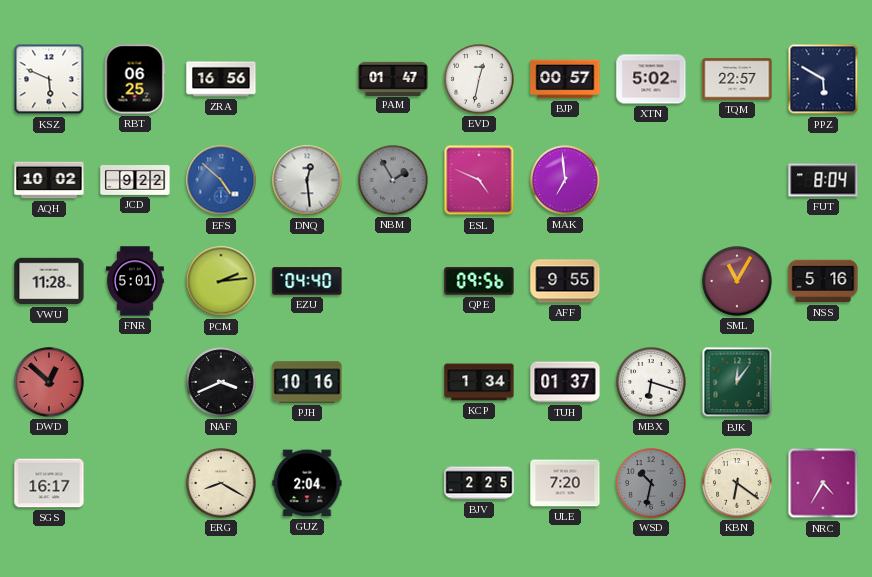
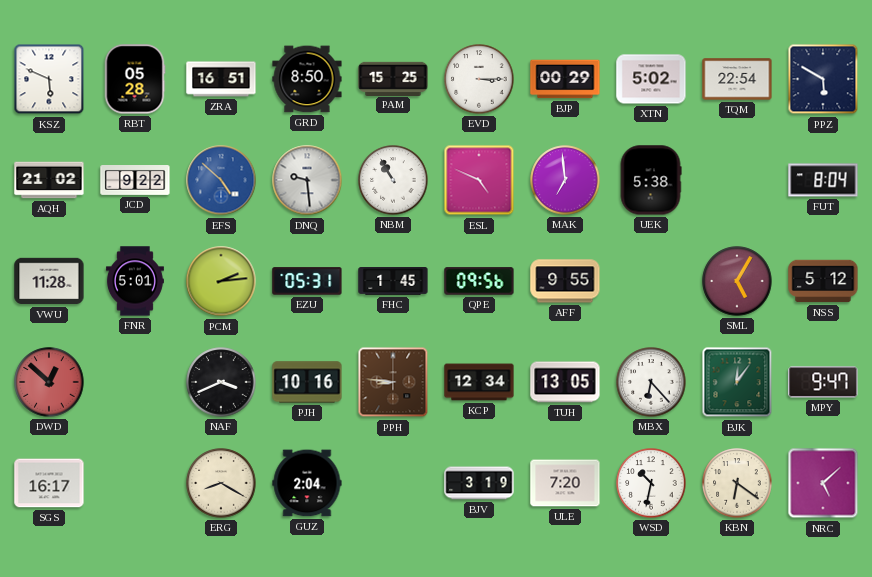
RBT: 06:25 -> 05:28
ZRA: 16:56 -> 16:51
GRD: none -> 8:50
PAM: 01:47 -> 15:25
EVD: 12:32 -> 3:15
BJP: 00:57 -> 00:29
TQM: 22:57 -> 22:54
AQH: 10:02 -> 21:02
DNQ: 12:29 -> 9:29
NBM: 1:55 -> 10:55
NBM dial: grey -> white
UEK: none -> 5:38
EZU: 04:40 -> 05:31
FHC: none -> 1:45
SML: 11:05 -> 5:05
NSS: 5:16 -> 5:12
PPH: none -> 8:46
KCP: 1:34 -> 12:34
TUH: 01:37 -> 13:05
MBX: 6:18 -> 6:23
MPY: none -> 9:47
BJV: 2:25 -> 3:19
WSD dial: grey -> white
NRC: 4:35 -> 5:08
